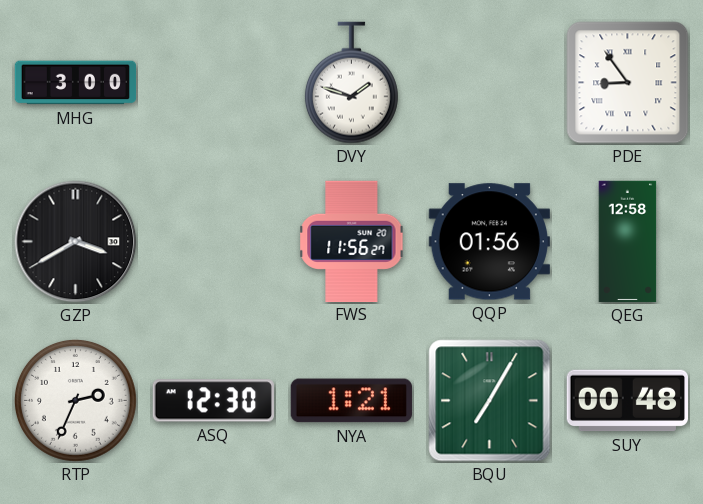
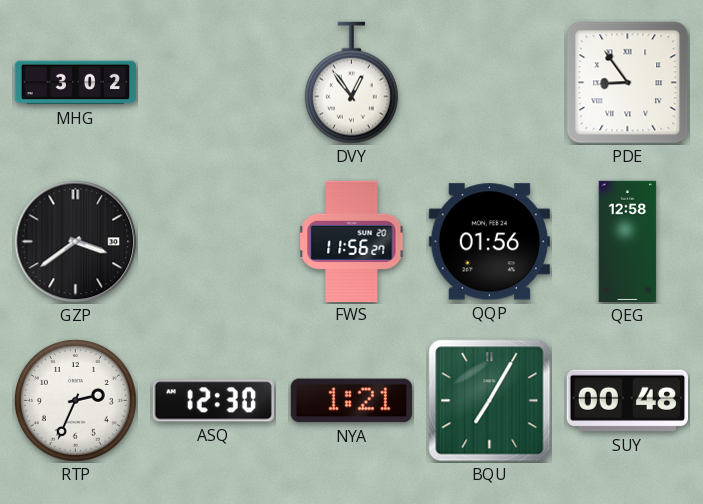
MHG: 3:00 -> 3:02
DVY: 1:48 -> 12:54
GZP: 3:40 -> 3:39
